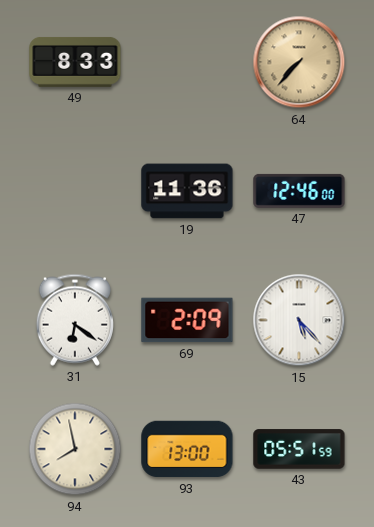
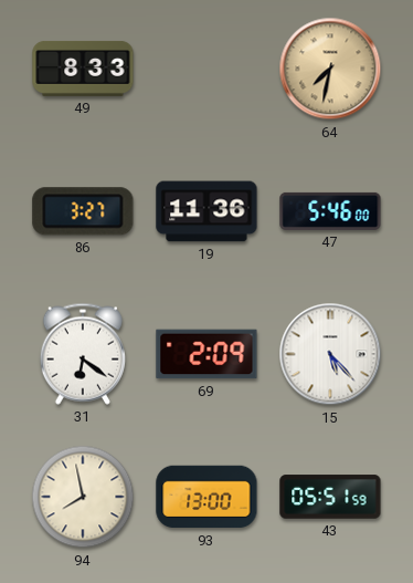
64: 7:37 -> 7:32
86: none -> 3:27
47: 12:46 -> 5:46
